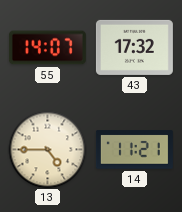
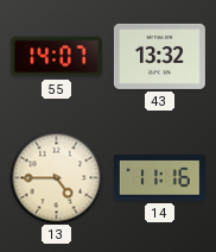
43: 17:32 -> 13:32
14: 11:21 -> 11:16
